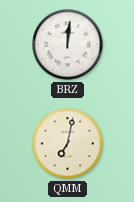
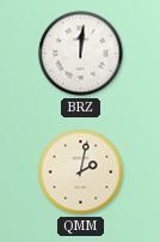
QMM: 7:02 -> 2:02
